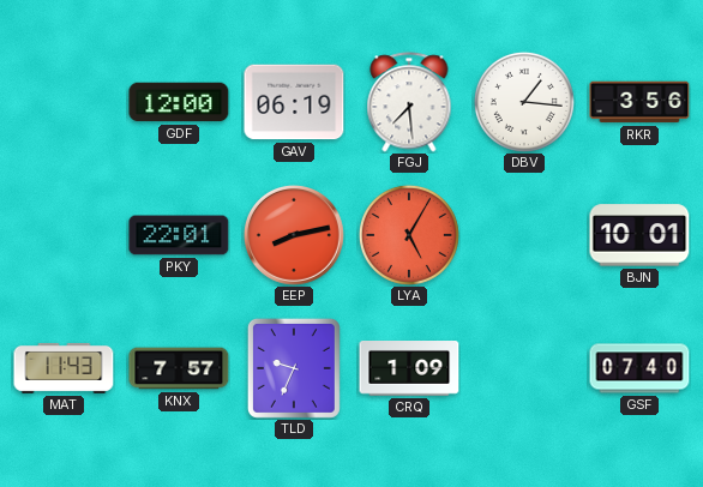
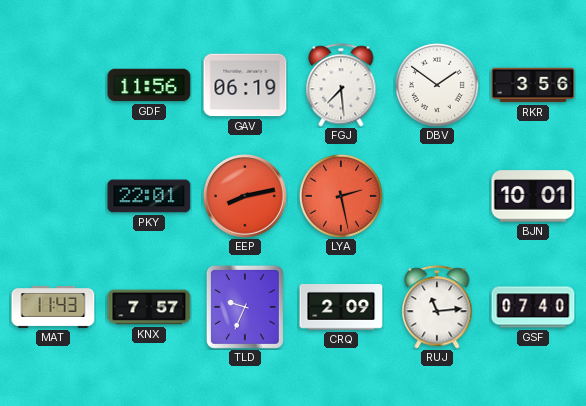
GDF: 12:00 -> 11:56
DBV: 1:16 -> 1:51
LYA: 5:05 -> 2:28
CRQ: 1:09 -> 2:09
RUJ: none -> 11:14
